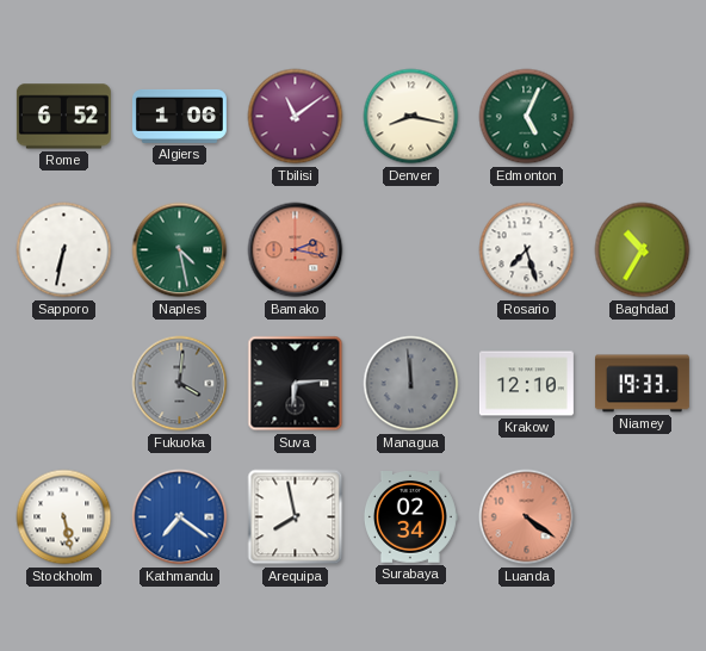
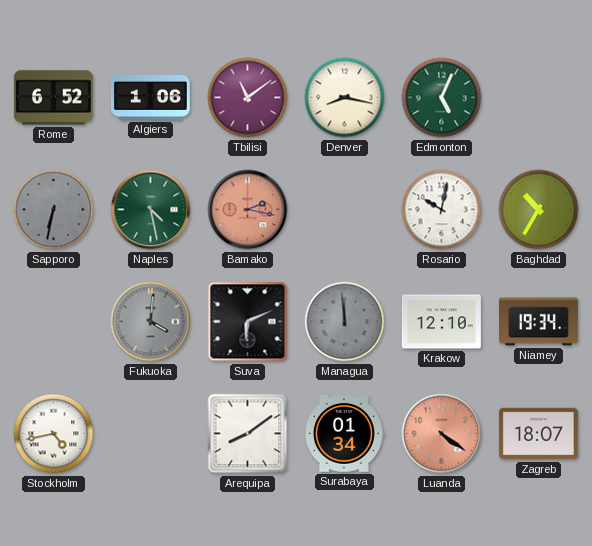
Sapporo dial: white -> grey
Rosario: 7:27 -> 10:02
Suva: 6:14 -> 6:11
Niamey: 19:33 -> 19:34
Stockholm: 5:28 -> 4:43
Kathmandu: 7:21 -> none
Arequipa: 7:58 -> 8:09
Surabaya: 02:34 -> 01:34
Zagreb: none -> 18:07
